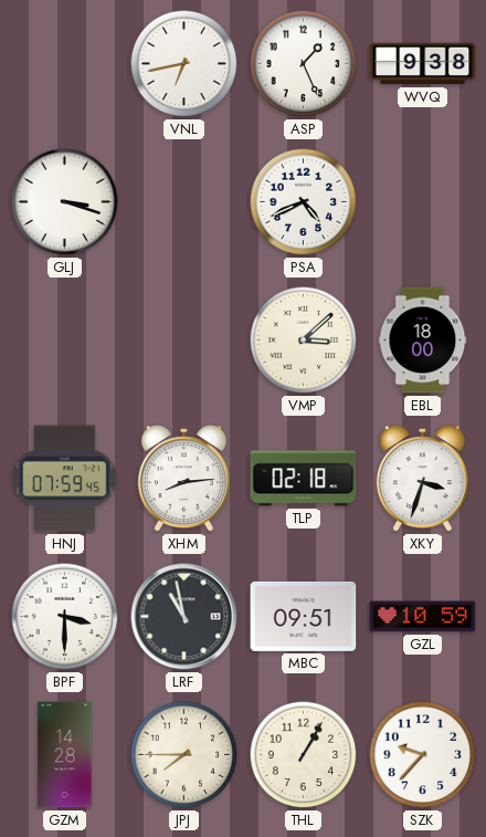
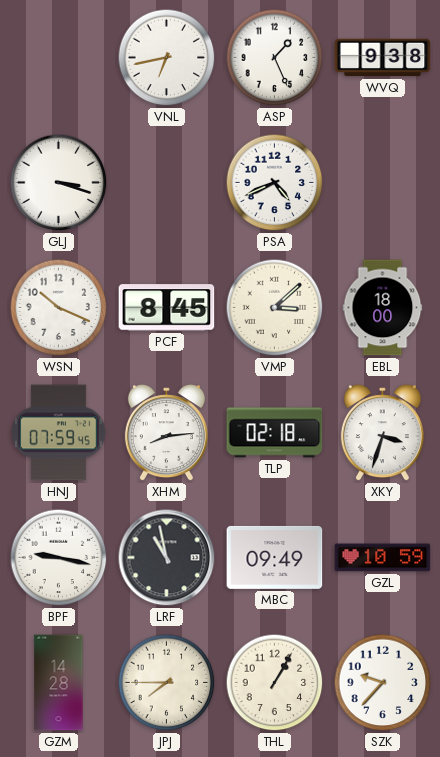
WSN: none -> 10:19
PCF: none -> 8:45
BPF: 3:30 -> 9:17
MBC: 09:51 -> 09:49
